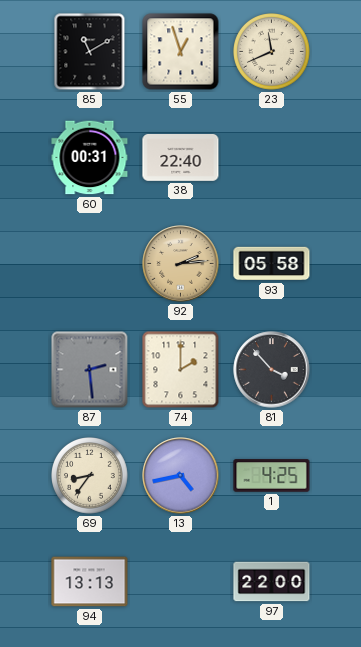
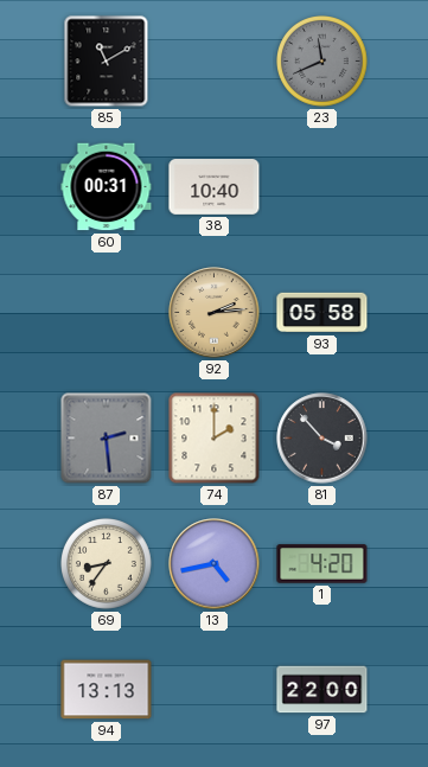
55: 12:57 -> none
23 dial: cream -> grey
38: 22:40 -> 10:40
1: 4:25 -> 4:20
